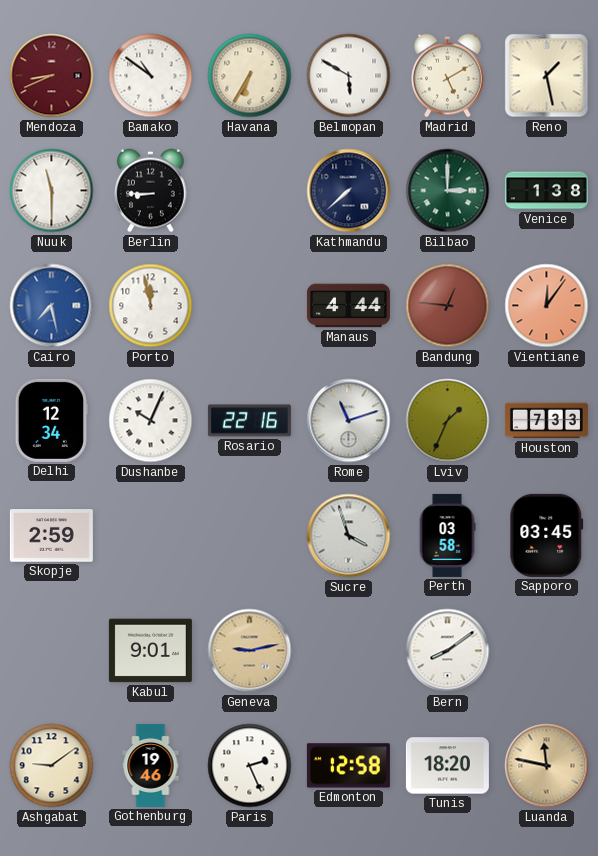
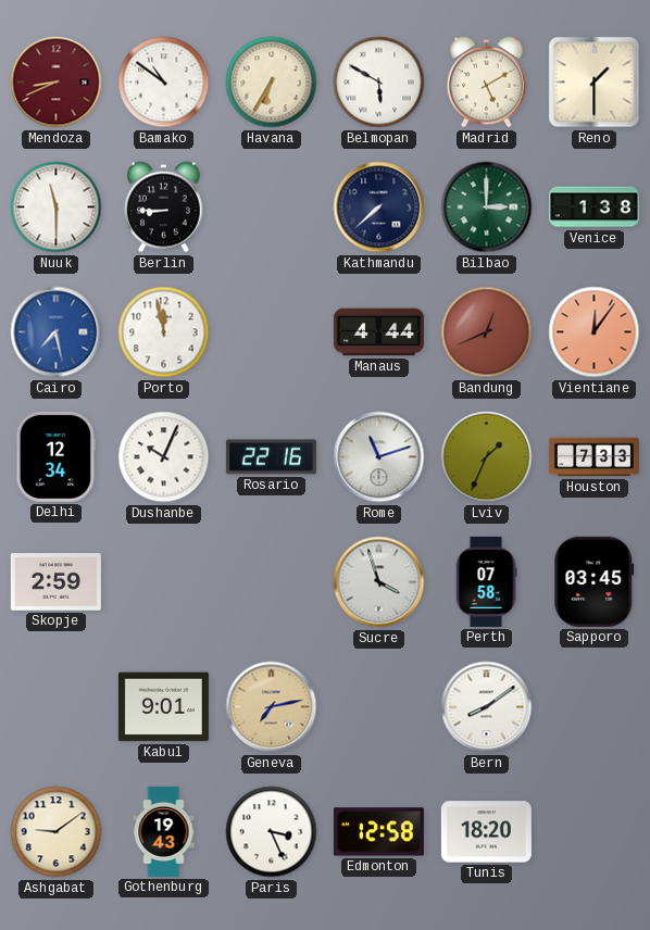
Reno: 1:28 -> 1:30
Bandung: 12:46 -> 12:41
Perth: 03:58 -> 07:58
Geneva: 9:13 -> 7:13
Gothenburg: 19:46 -> 19:43
Paris: 2:26 -> 3:26
Luanda: 11:47 -> none
